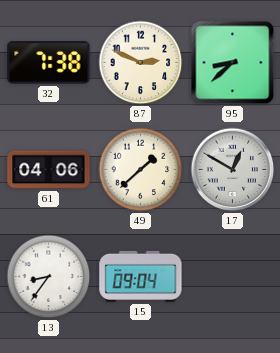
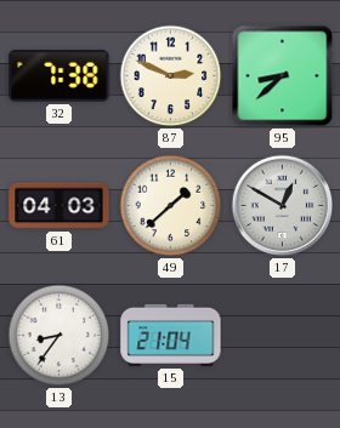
61: 04:06 -> 04:03
15: 09:04 -> 21:04
